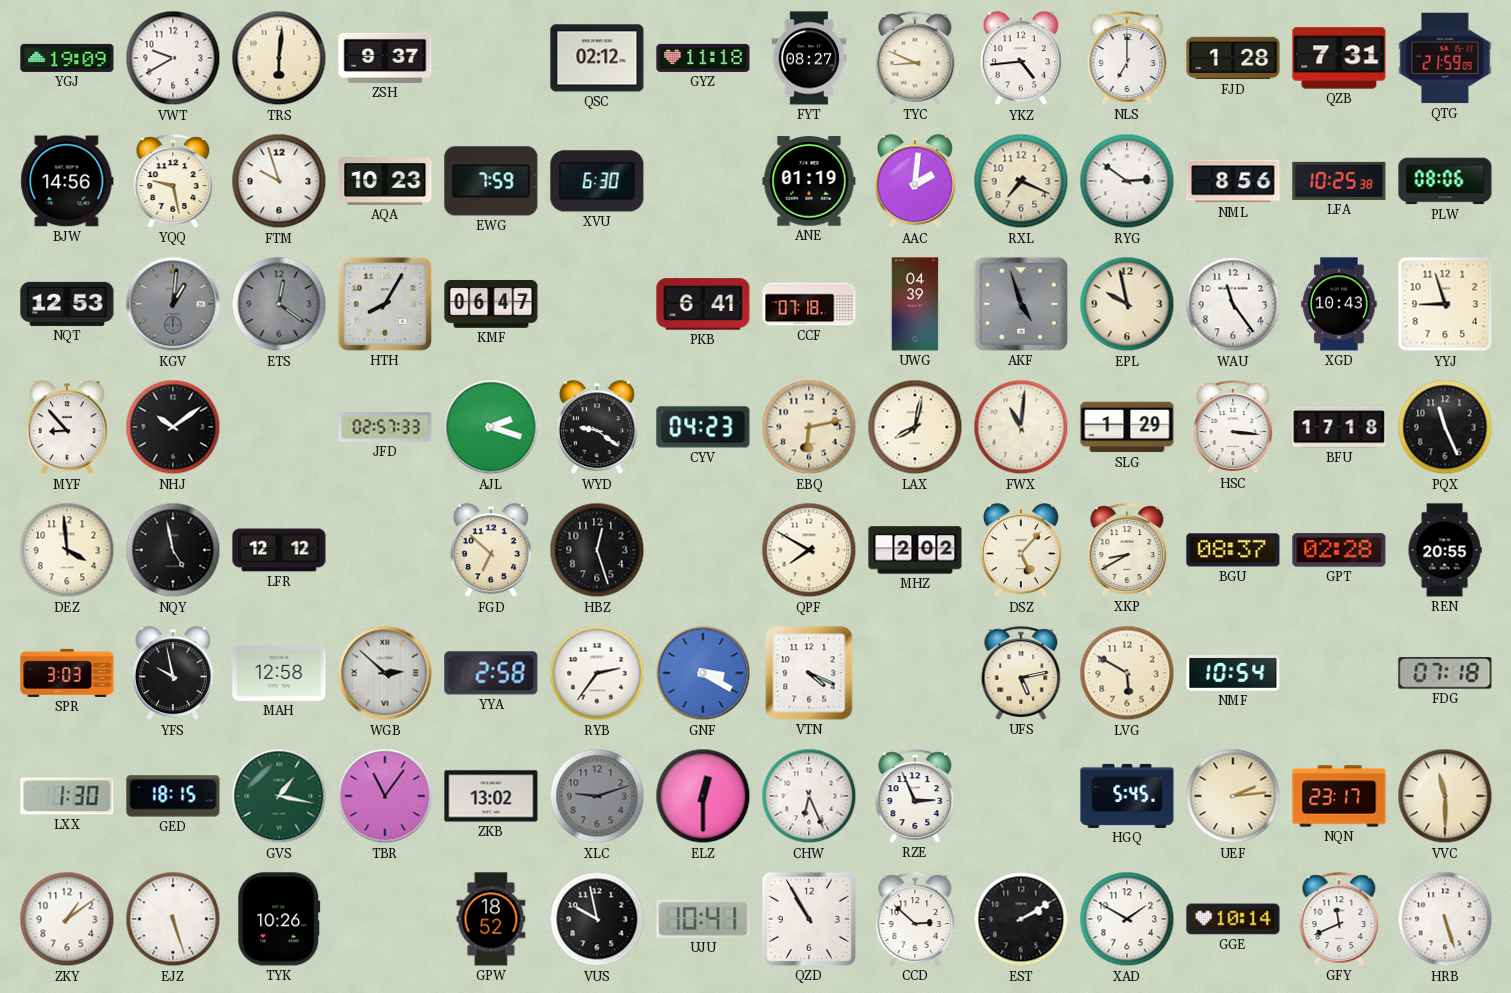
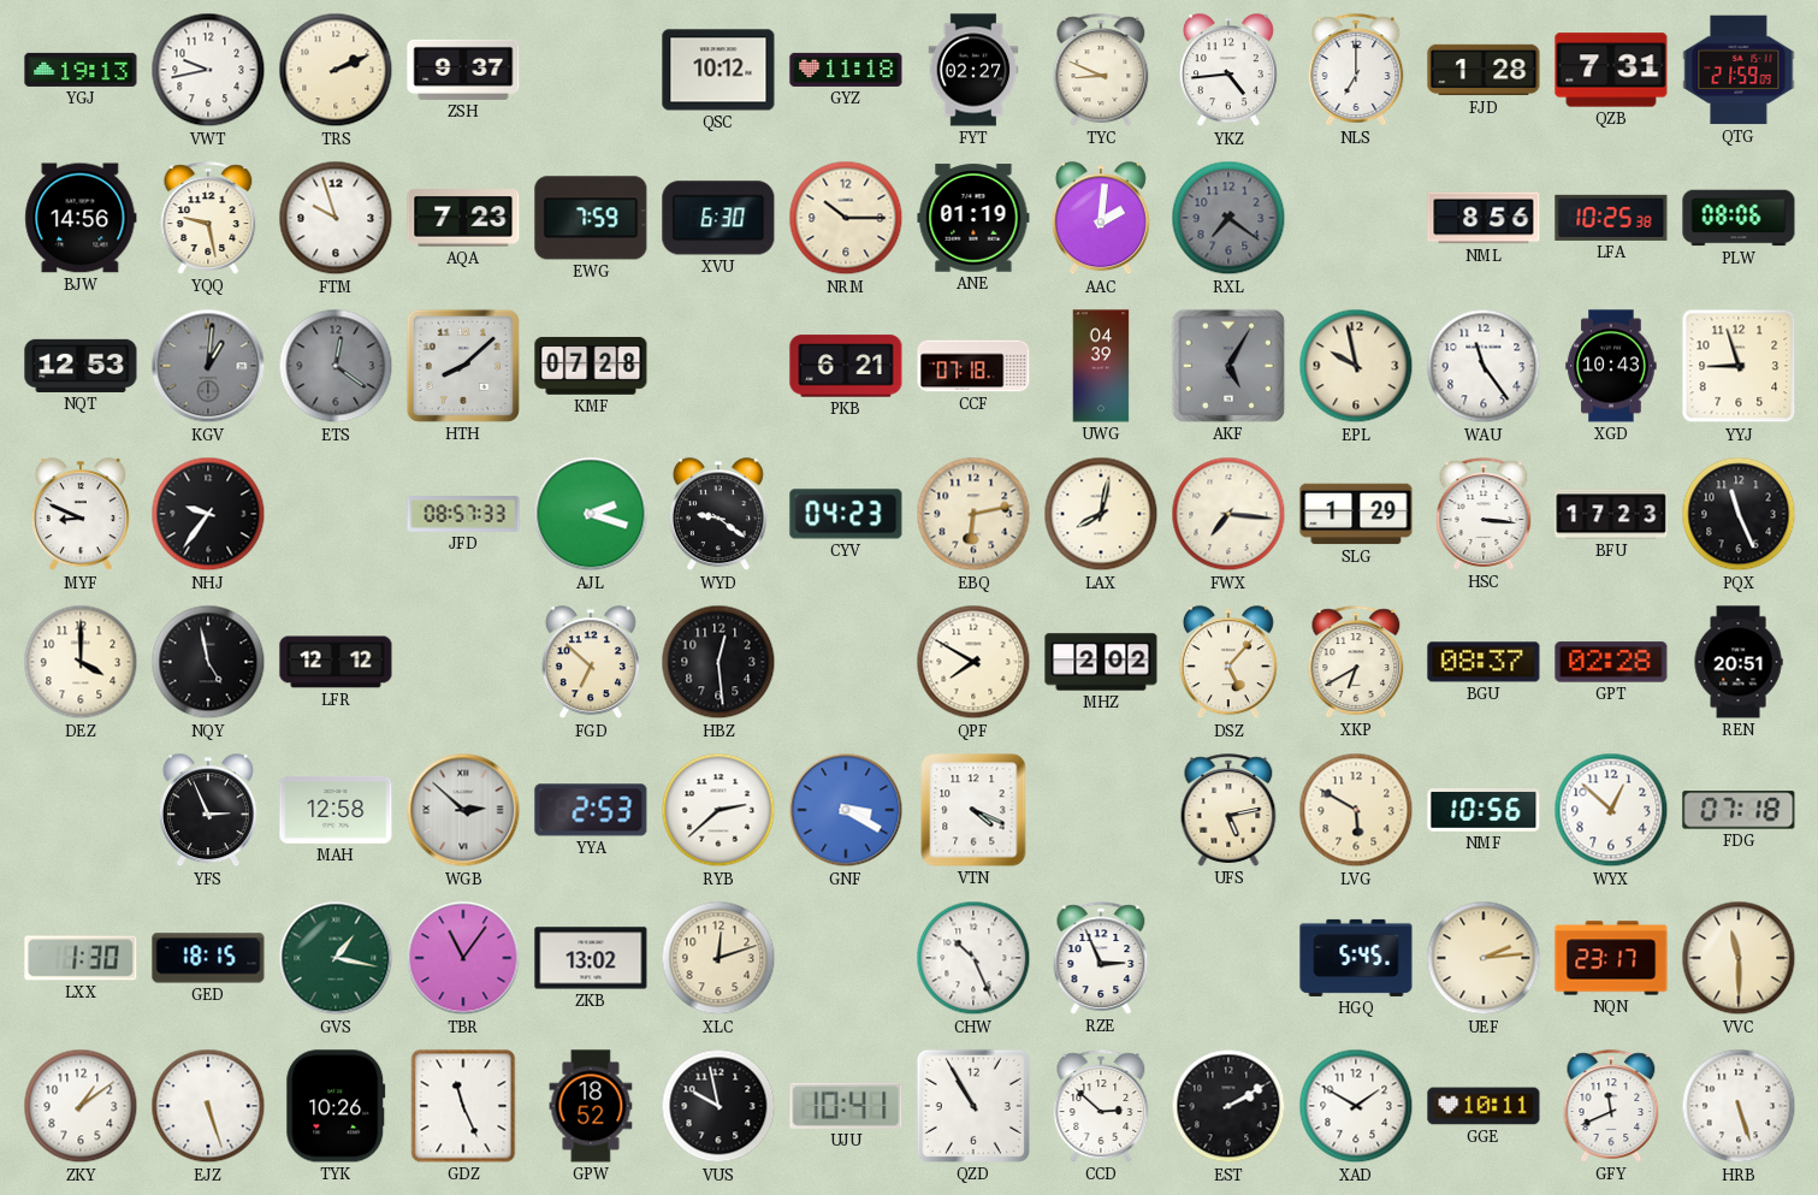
YGJ: 19:09 -> 19:13
VWT: 9:40 -> 9:43
TRS: 6:01 -> 2:11
QSC: 02:12 -> 10:12
FYT: 08:27 -> 02:27
AQA: 10:23 -> 7:23
NRM: none -> 10:15
RXL: 7:19 -> 7:21
RXL dial: cream -> grey
RYG: 2:51 -> none
HTH: 8:05 -> 8:08
KMF: 06:47 -> 07:28
PKB: 6:41 -> 6:21
AKF: 4:57 -> 5:05
MYF: 8:53 -> 8:49
NHJ: 10:09 -> 9:36
JFD: 02:57 -> 08:57
FWX: 11:01 -> 7:16
BFU: 17:18 -> 17:23
DEZ: 3:59 -> 4:00
HBZ: 12:27 -> 12:29
XKP: 8:40 -> 6:40
REN: 20:55 -> 20:51
SPR: 3:03 -> none
YFS: 9:58 -> 2:56
YYA: 2:58 -> 2:53
RYB: 2:36 -> 2:38
NMF: 10:54 -> 10:56
WYX: none -> 12:52
XLC: 9:12 -> 12:12
XLC dial: grey -> cream
ELZ: 12:30 -> none
CHW: 6:26 -> 10:26
GDZ: none -> 11:26
GGE: 10:14 -> 10:11
